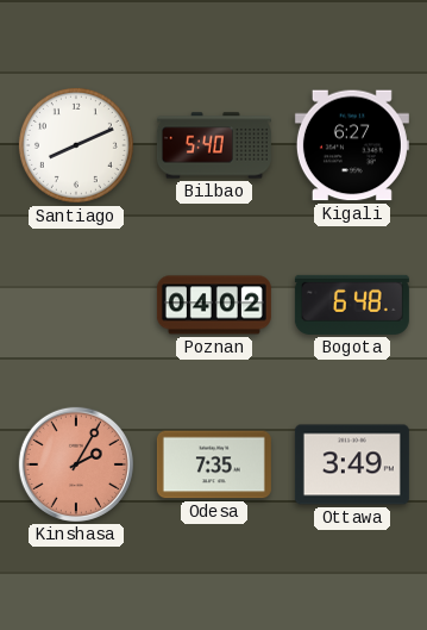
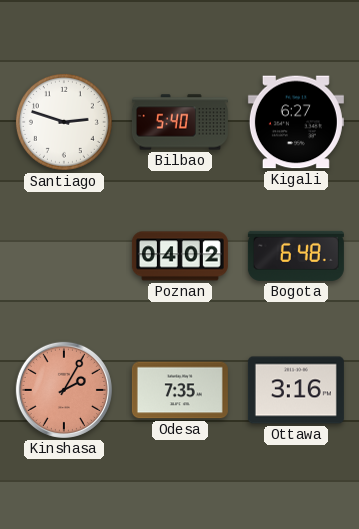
Santiago: 8:11 -> 2:48
Ottawa: 3:49 -> 3:16
